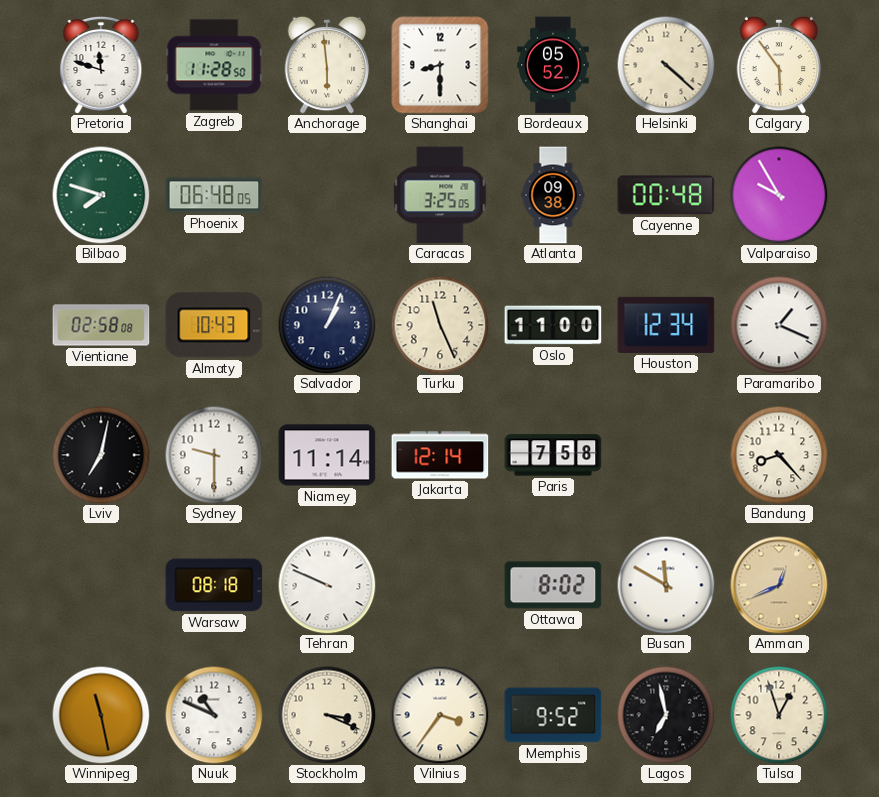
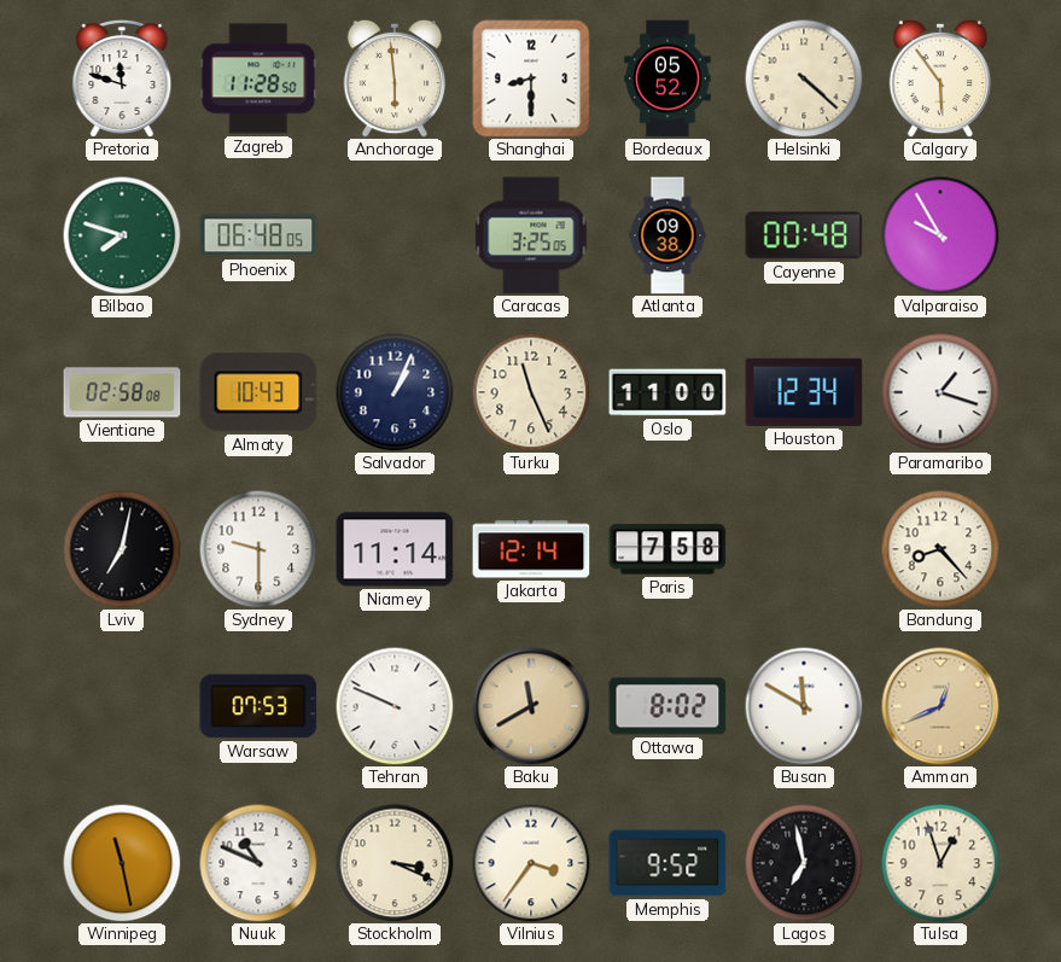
Paramaribo: 1:19 -> 1:18
Warsaw: 08:18 -> 07:53
Baku: none -> 11:40
